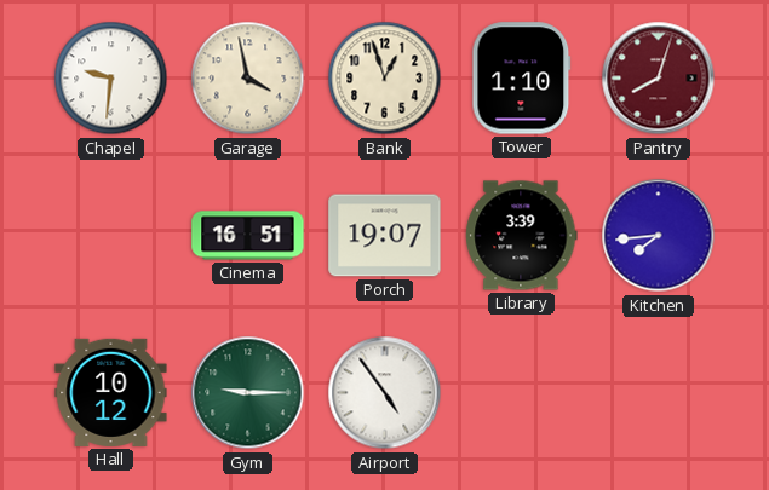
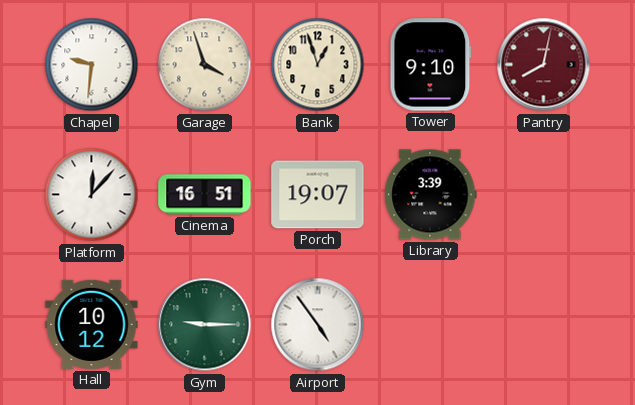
Garage: 3:58 -> 3:57
Tower: 1:10 -> 9:10
Pantry: 8:03 -> 8:02
Platform: none -> 12:07
Kitchen: 7:44 -> none
